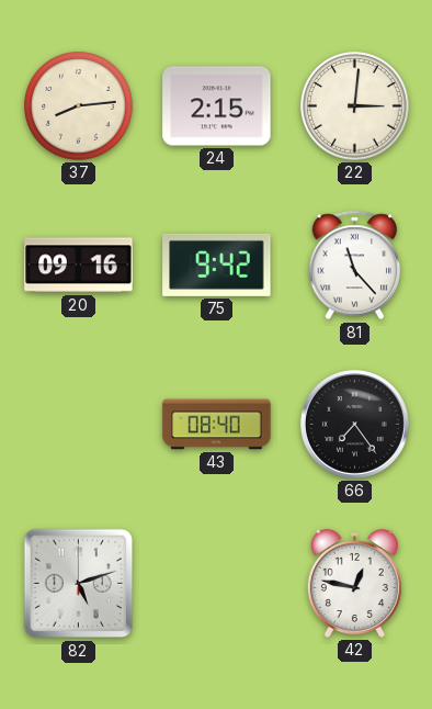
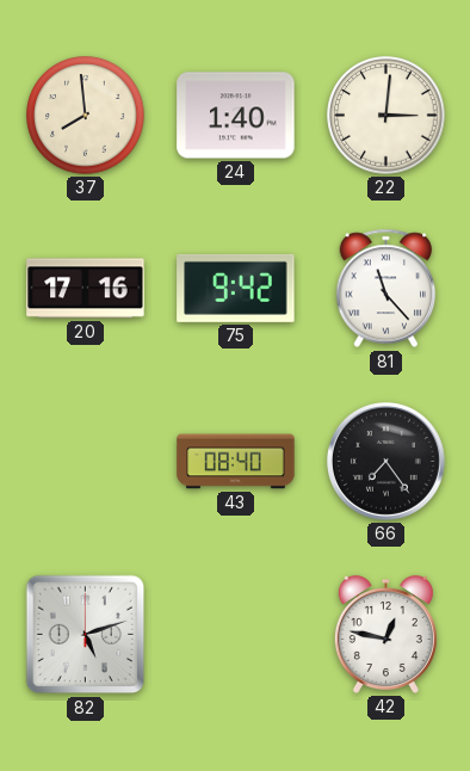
37: 8:14 -> 7:59
24: 2:15 -> 1:40
20: 09:16 -> 17:16
